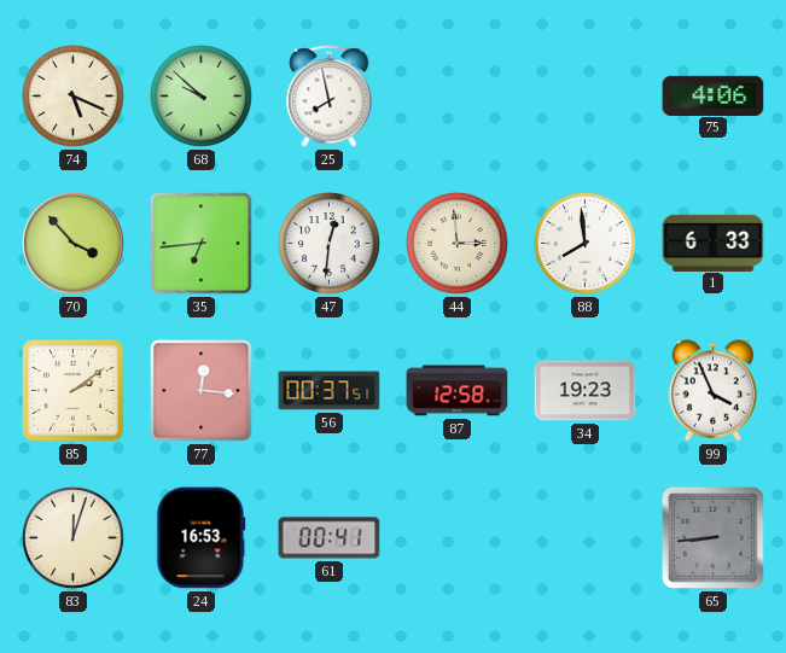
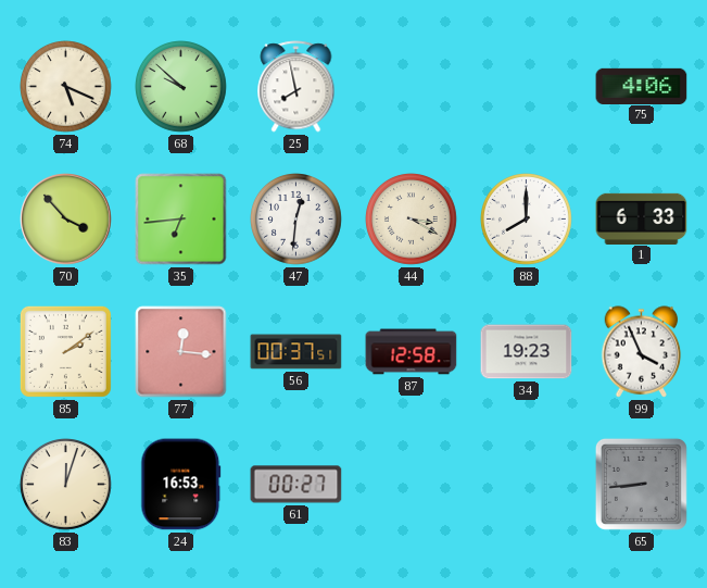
44: 2:59 -> 3:20
88: 7:59 -> 8:00
61: 00:41 -> 00:27
